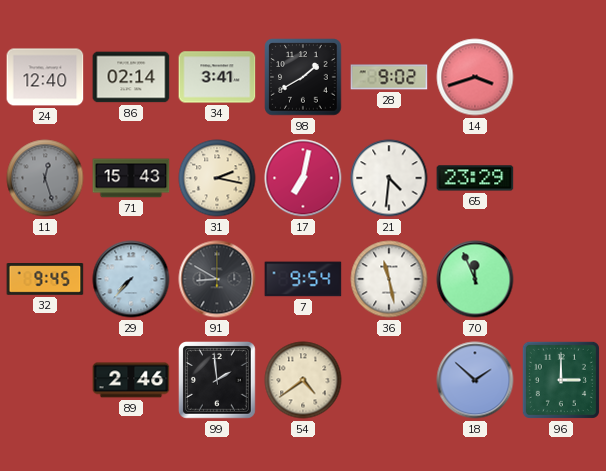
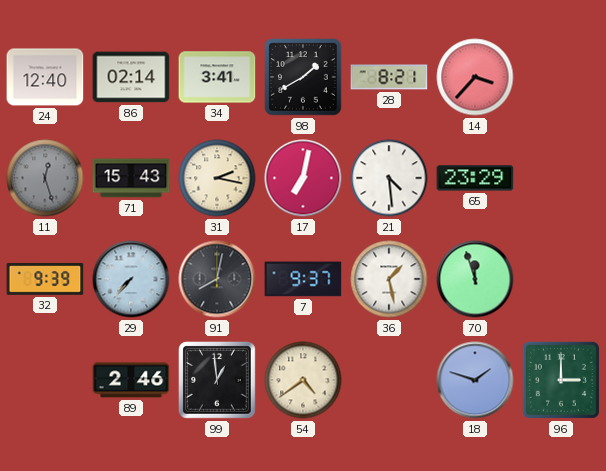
28: 9:02 -> 8:21
14: 3:42 -> 3:37
21: 4:31 -> 4:29
32: 9:45 -> 9:39
91: 8:50 -> 8:02
7: 9:54 -> 9:37
36: 11:28 -> 1:28
70: 11:56 -> 11:57
99: 1:59 -> 12:59
18: 1:52 -> 1:48
